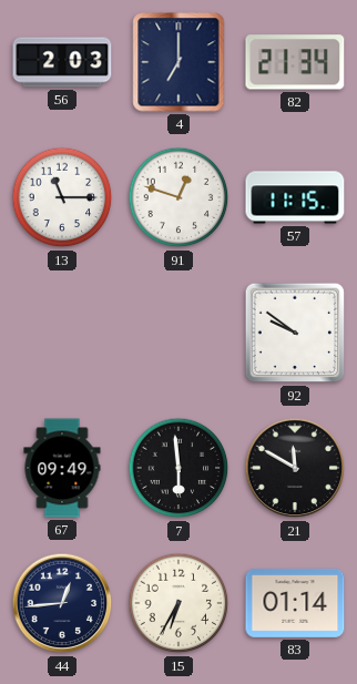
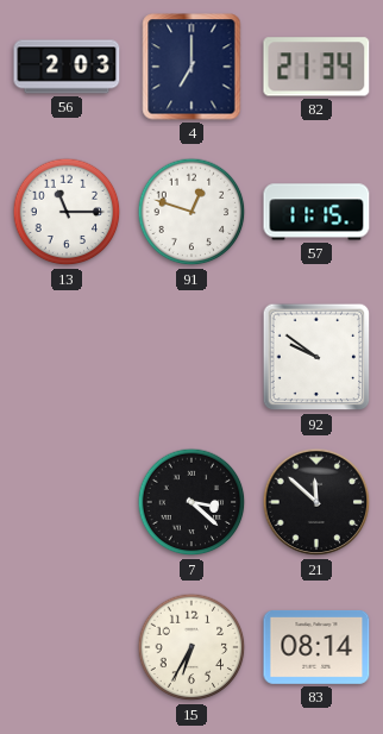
67: 09:49 -> none
7: 5:59 -> 3:22
21: 11:50 -> 11:52
44: 12:44 -> none
83: 01:14 -> 08:14
